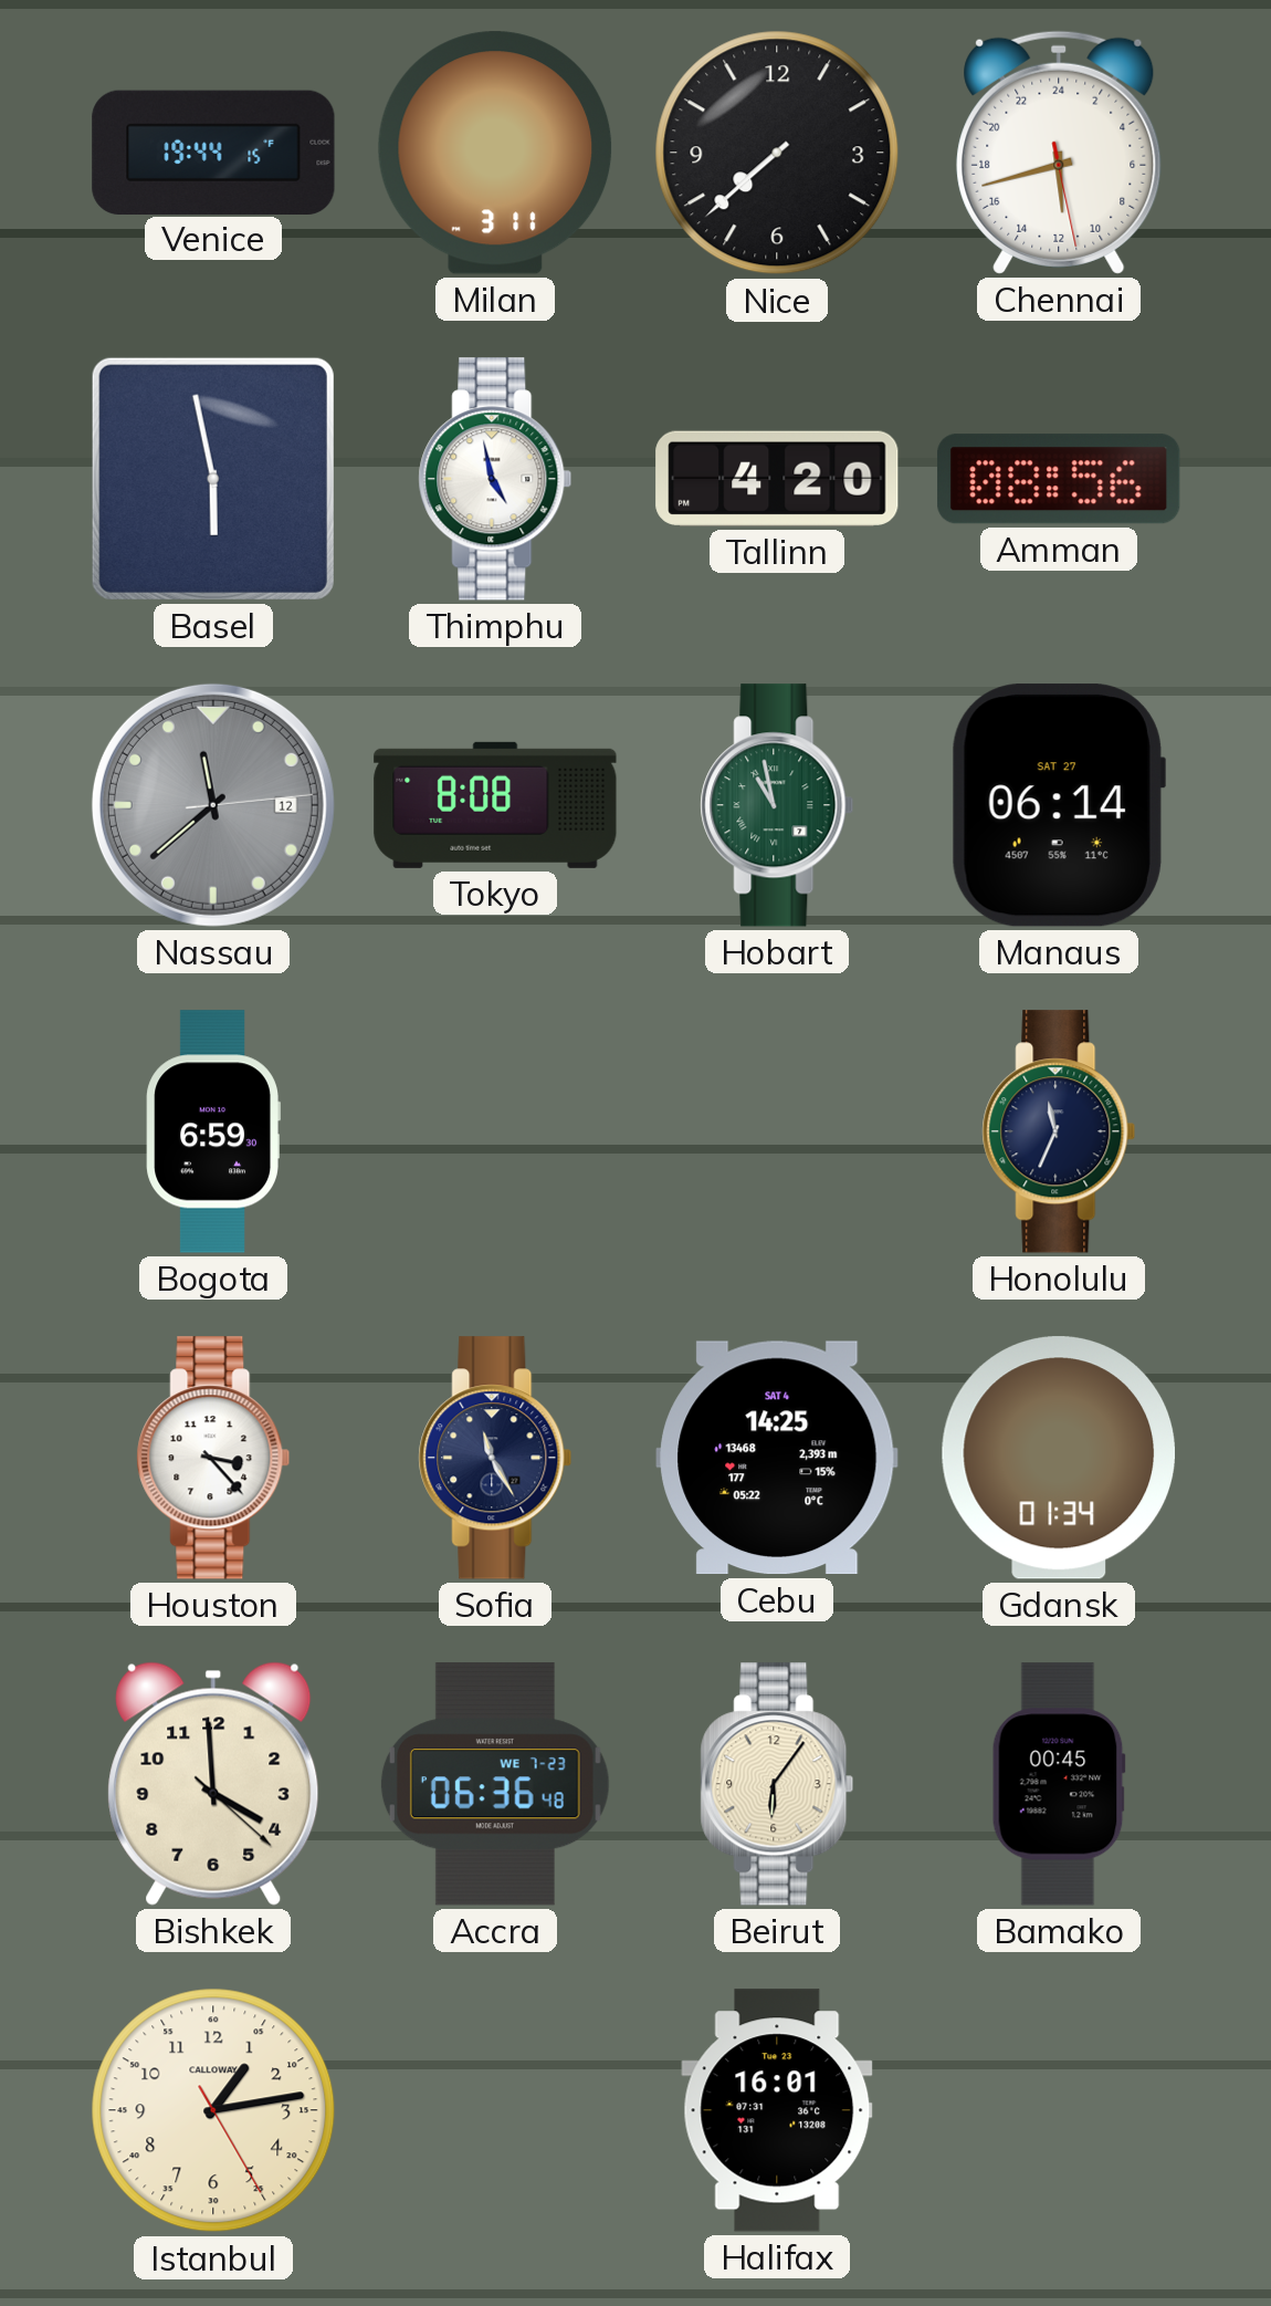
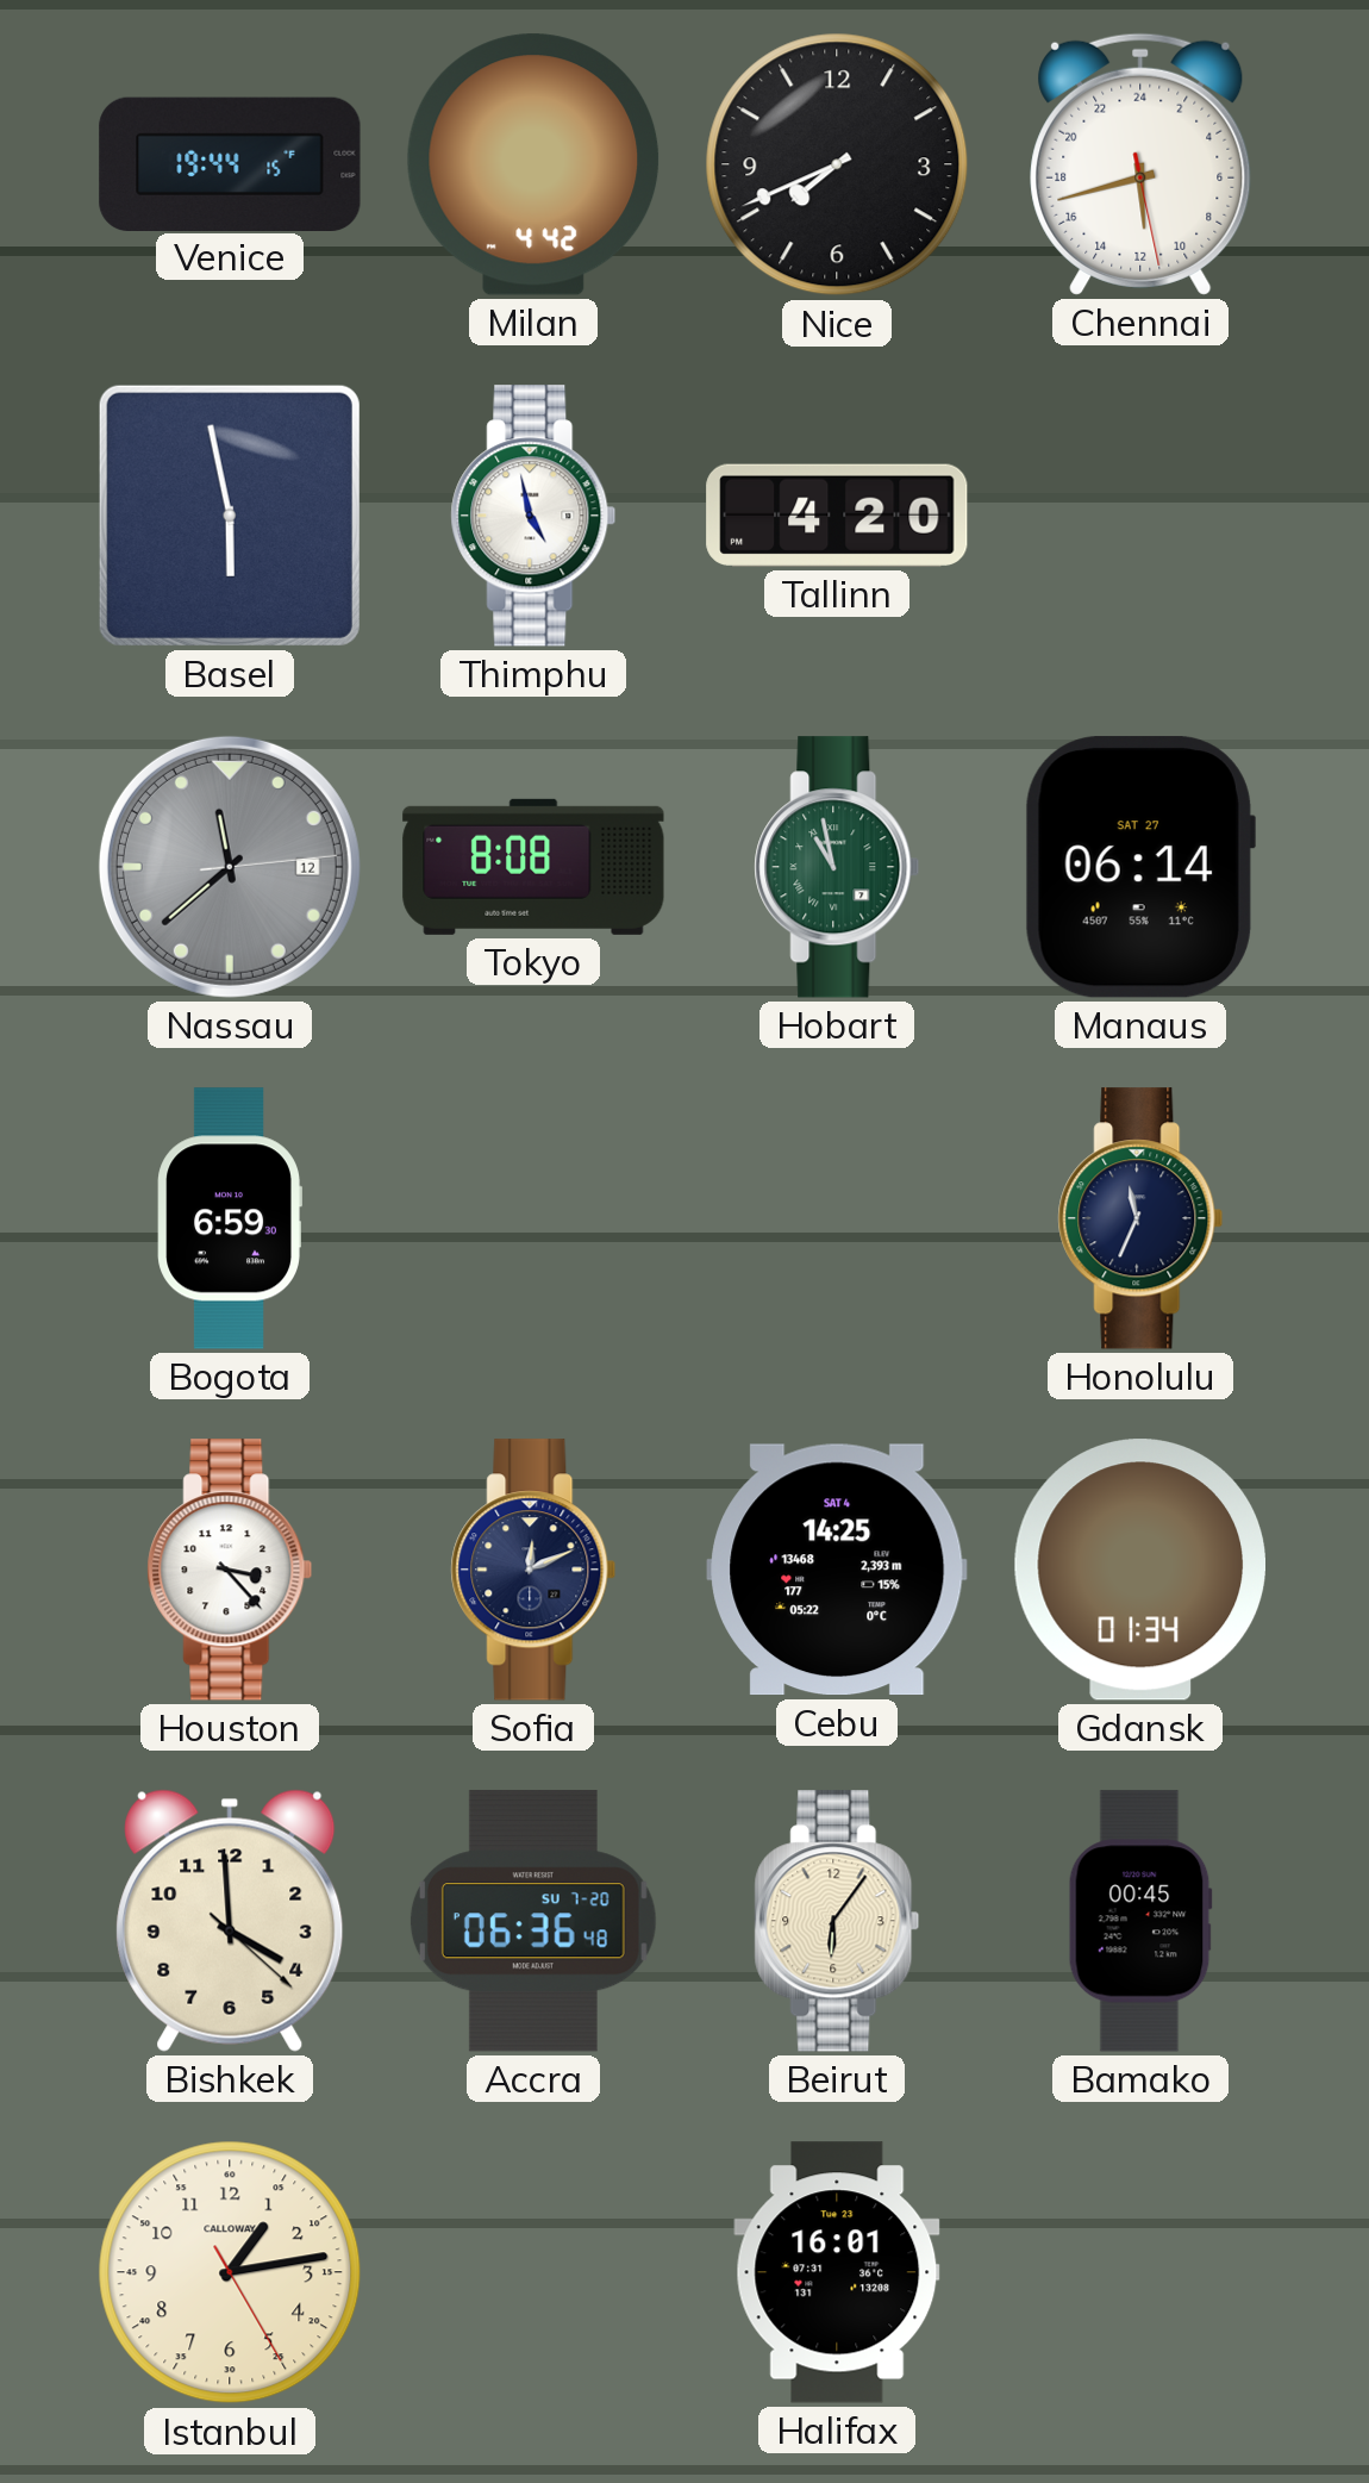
Milan: 3:11 -> 4:42
Nice: 7:38 -> 7:41
Amman: 08:56 -> none
Sofia: 11:25 -> 12:11
Accra date: WE 7-23 -> SU 7-20
